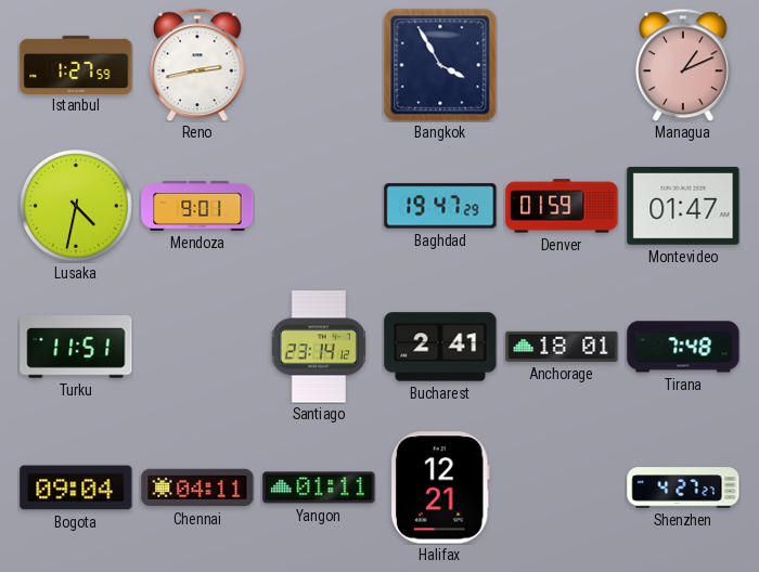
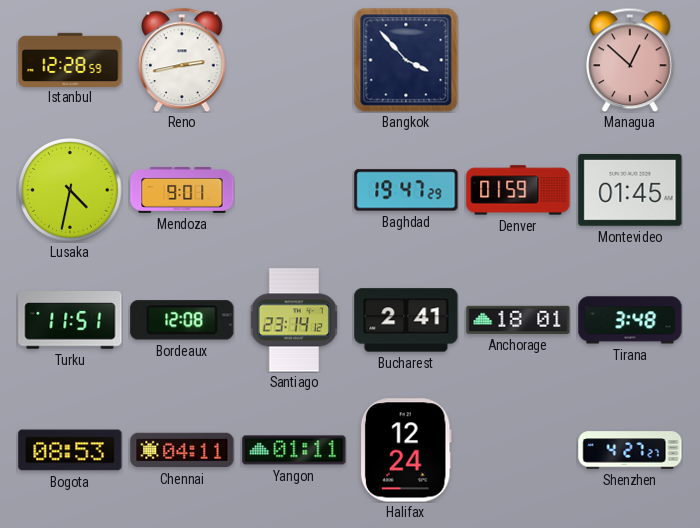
Istanbul: 1:27 -> 12:28
Bangkok: 3:55 -> 3:53
Managua: 1:11 -> 12:52
Montevideo: 01:47 -> 01:45
Bordeaux: none -> 12:08
Tirana: 7:48 -> 3:48
Bogota: 09:04 -> 08:53
Halifax: 12:21 -> 12:24
